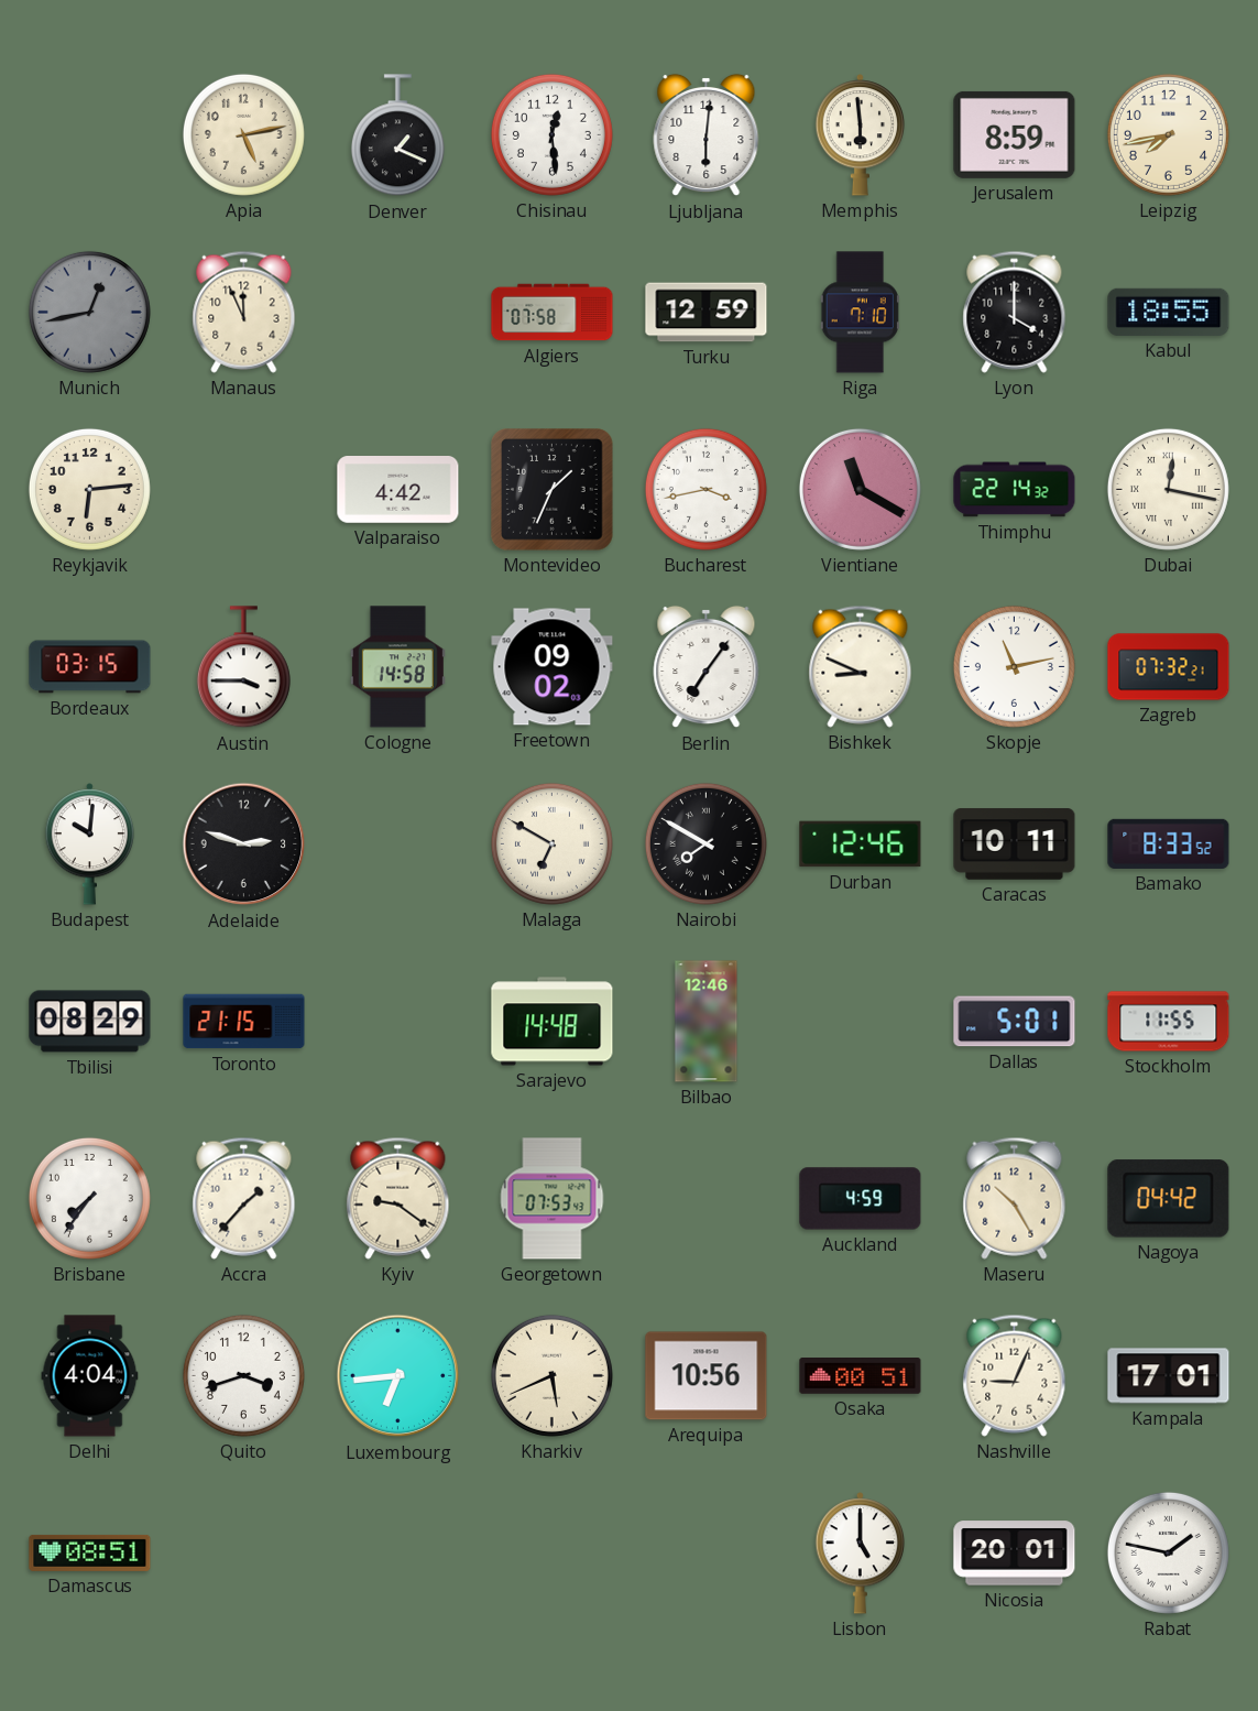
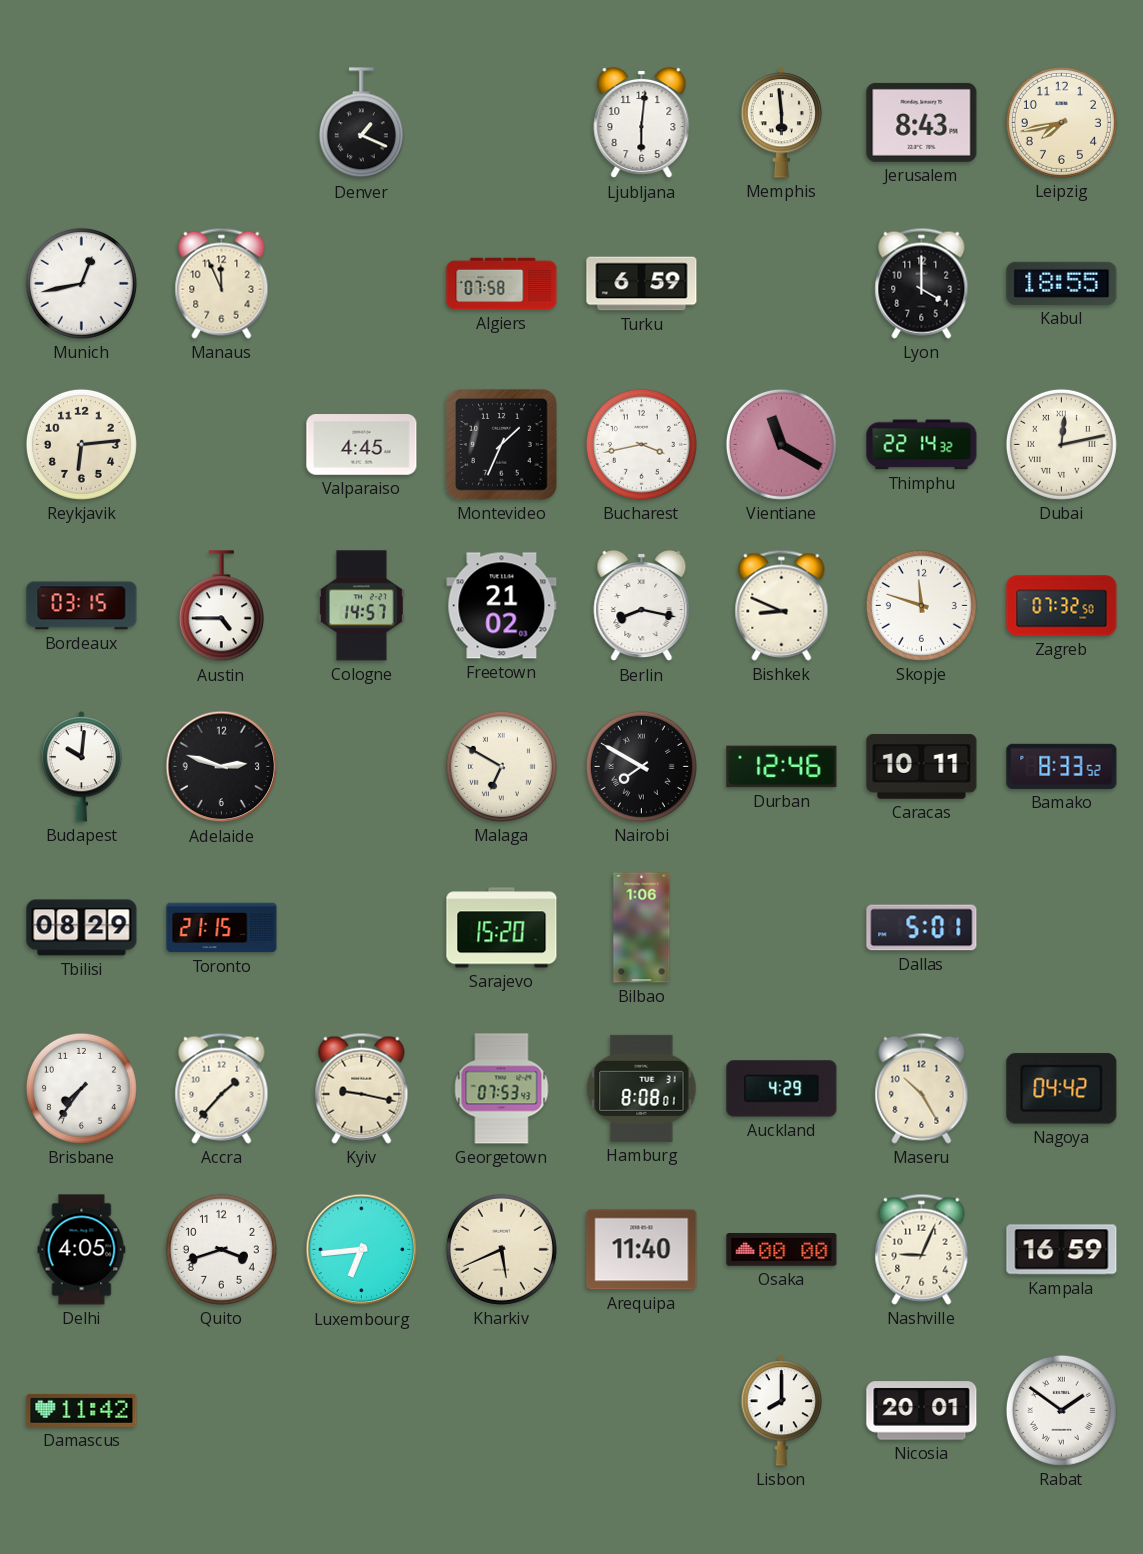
Apia: 5:13 -> none
Chisinau: 12:29 -> none
Jerusalem: 8:59 -> 8:43
Munich dial: grey -> white
Turku: 12:59 -> 6:59
Riga: 7:10 -> none
Valparaiso: 4:42 -> 4:45
Dubai: 12:17 -> 12:13
Austin: 3:45 -> 4:45
Cologne: 14:58 -> 14:57
Freetown: 09:02 -> 21:02
Berlin: 7:06 -> 8:17
Skopje: 11:13 -> 11:48
Zagreb: 07:32:21 -> 07:32:50
Sarajevo: 14:48 -> 15:20
Bilbao: 12:46 -> 1:06
Stockholm: 11:55 -> none
Kyiv: 9:21 -> 9:17
Hamburg: none -> 8:08
Auckland: 4:59 -> 4:29
Delhi: 4:04 -> 4:05
Arequipa: 10:56 -> 11:40
Osaka: 00:51 -> 00:00
Kampala: 17:01 -> 16:59
Damascus: 08:51 -> 11:42
Lisbon: 5:00 -> 8:00
Rabat: 1:47 -> 1:51
